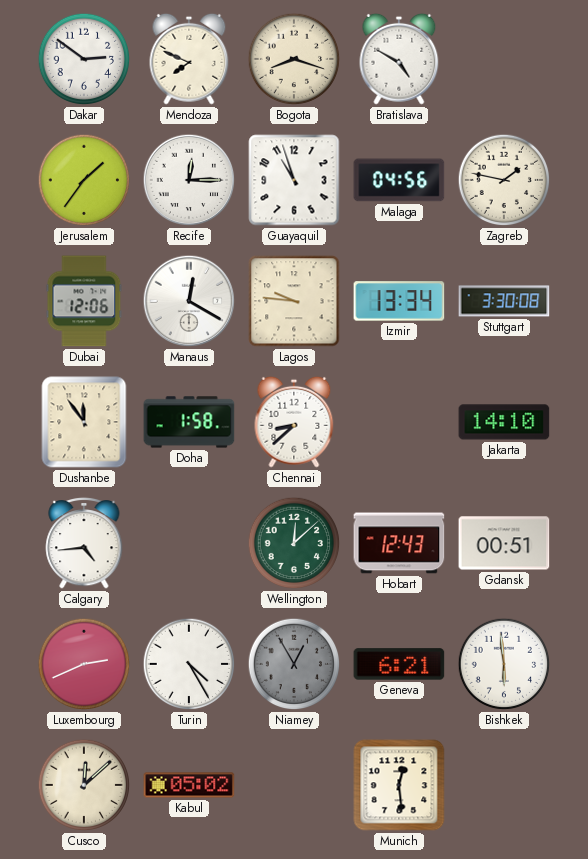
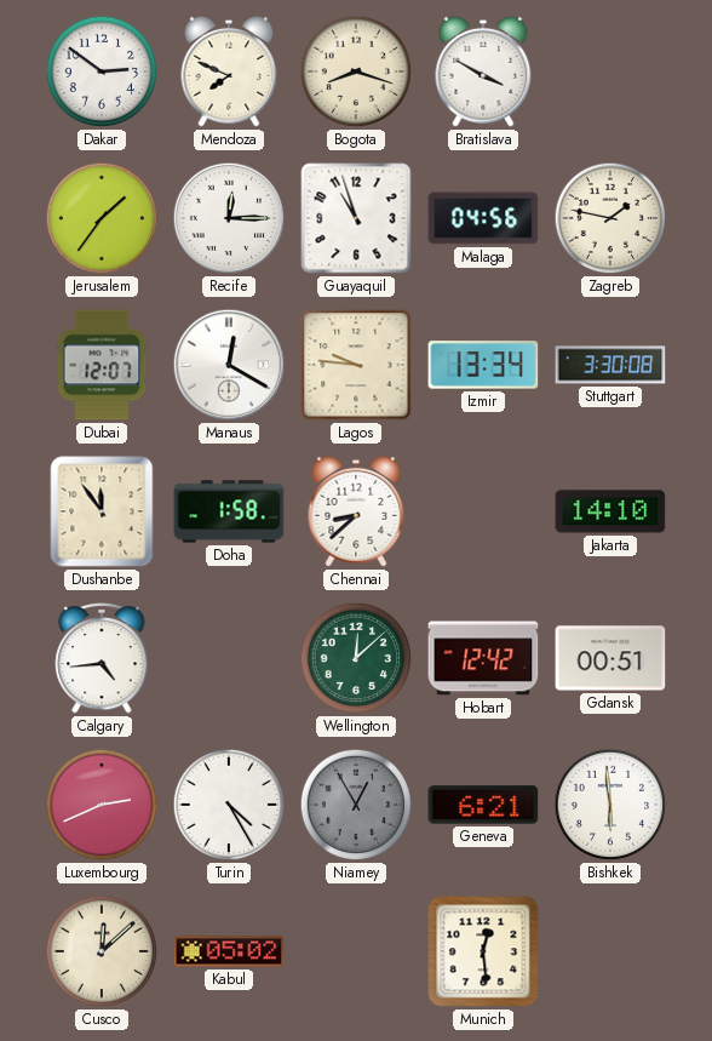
Bratislava: 4:50 -> 3:50
Dubai: 12:06 -> 12:07
Hobart: 12:43 -> 12:42
